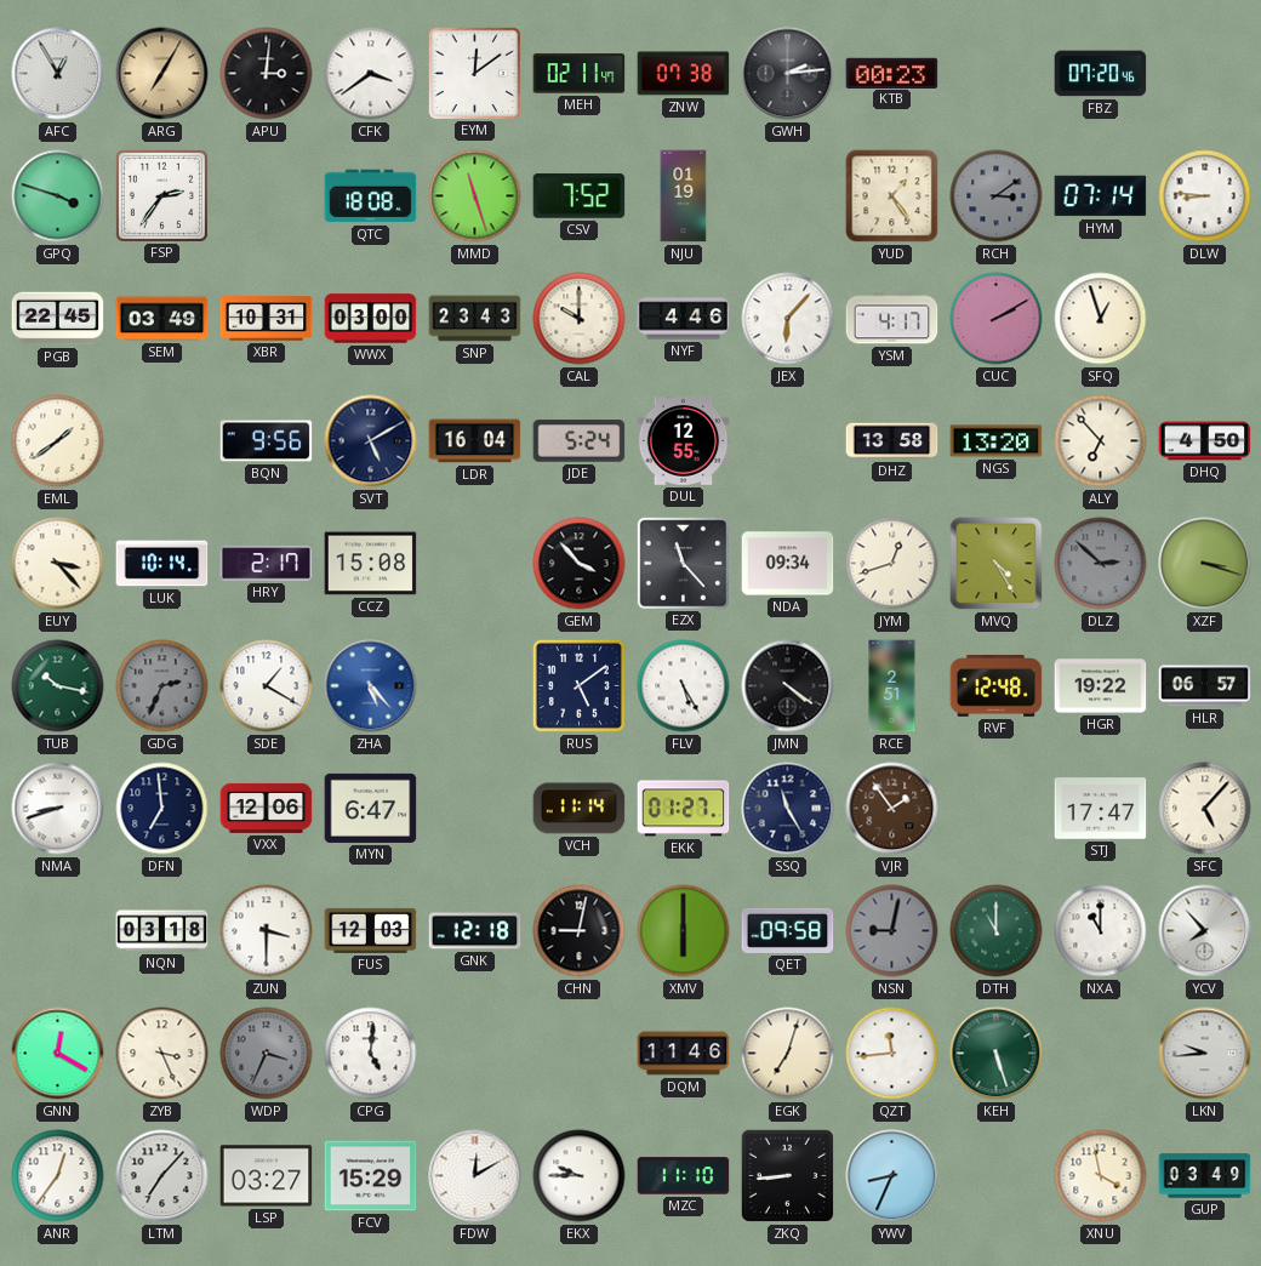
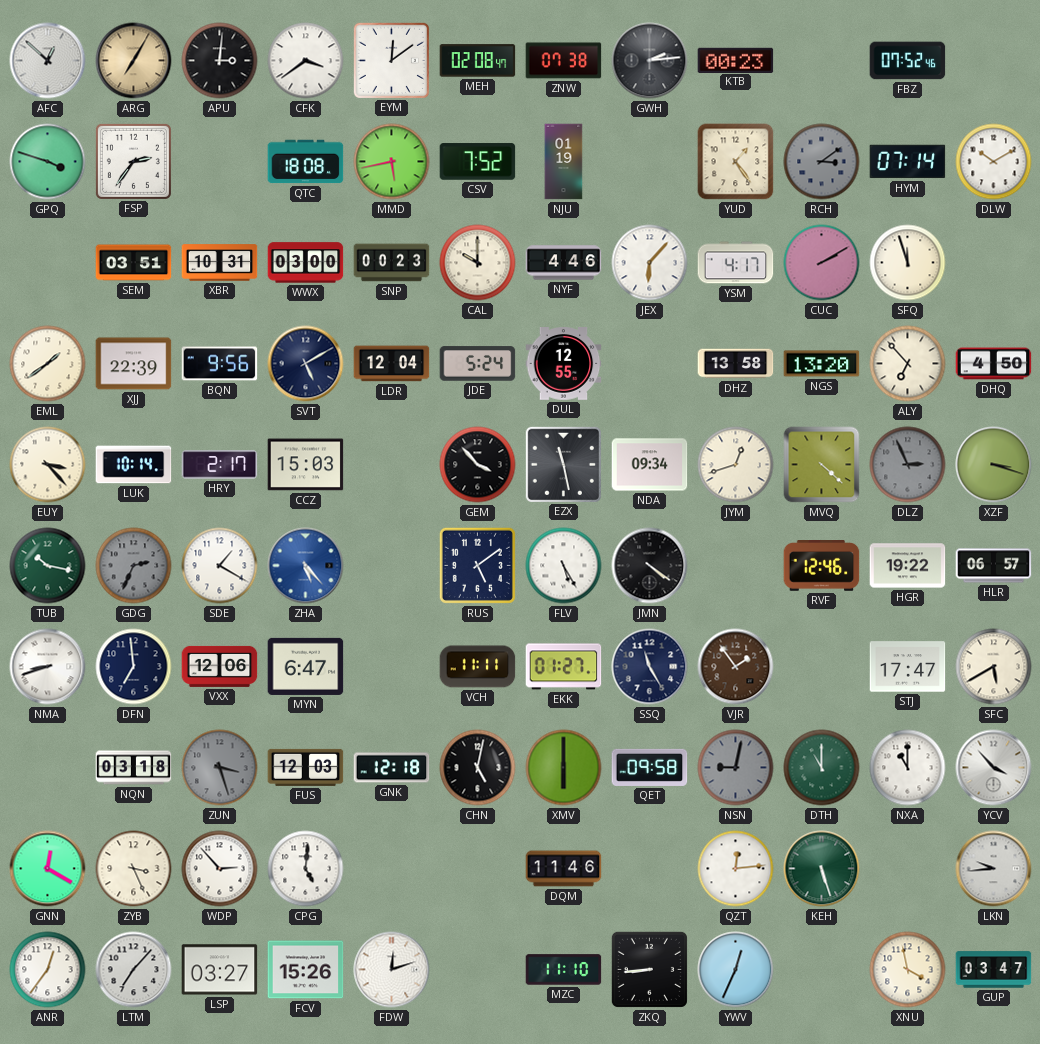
AFC: 12:55 -> 12:52
MEH: 02:11 -> 02:08
FBZ: 07:20 -> 07:52
MMD: 11:27 -> 5:43
DLW: 8:46 -> 10:10
PGB: 22:45 -> none
SEM: 03:49 -> 03:51
SNP: 23:43 -> 00:23
SFQ: 12:57 -> 11:57
XJJ: none -> 22:39
LDR: 16:04 -> 12:04
CCZ: 15:08 -> 15:03
EZX: 11:23 -> 11:28
MVQ: 4:25 -> 4:22
DLZ: 2:52 -> 2:56
RCE: 2:51 -> none
RVF: 12:48 -> 12:46
VCH: 11:14 -> 11:11
SFC: 5:07 -> 5:40
ZUN: 3:30 -> 3:27
ZUN dial: white -> grey
CHN: 9:02 -> 5:02
YCV: 7:53 -> 3:53
WDP: 3:34 -> 2:53
WDP dial: grey -> white
EGK: 7:03 -> none
QZT: 11:44 -> 12:14
FCV: 15:29 -> 15:26
FDW: 12:10 -> 12:12
EKX: 9:45 -> none
YWV: 8:34 -> 12:34
GUP: 03:49 -> 03:47
